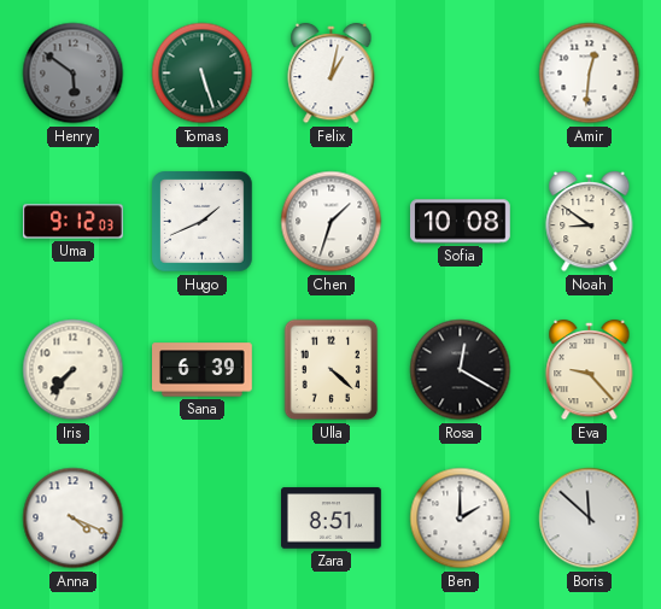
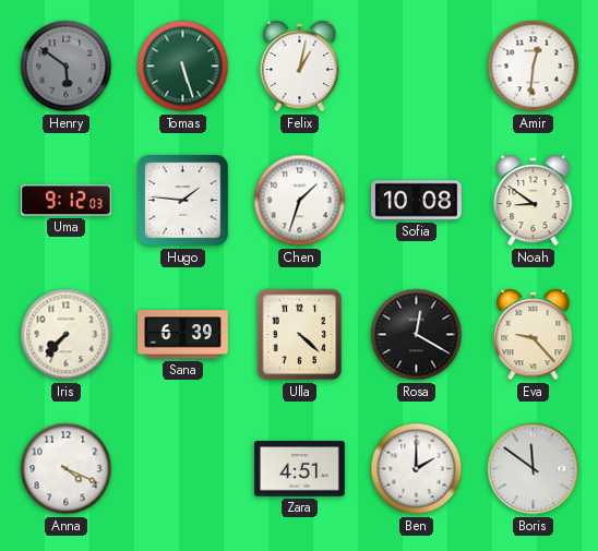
Hugo: 1:41 -> 1:46
Zara: 8:51 -> 4:51
Boris: 11:52 -> 11:51
